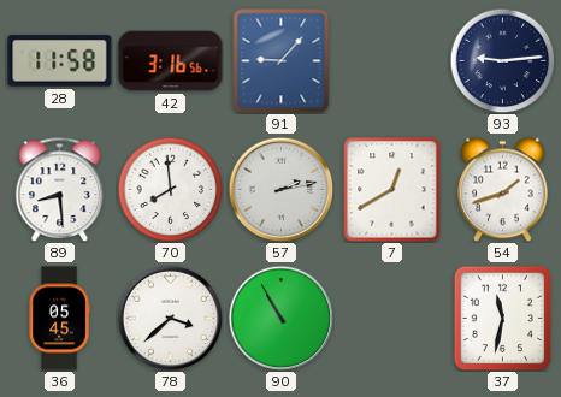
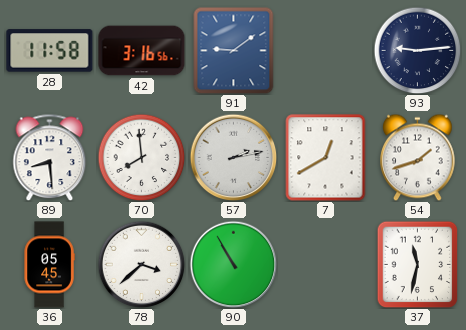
91: 9:07 -> 9:09
